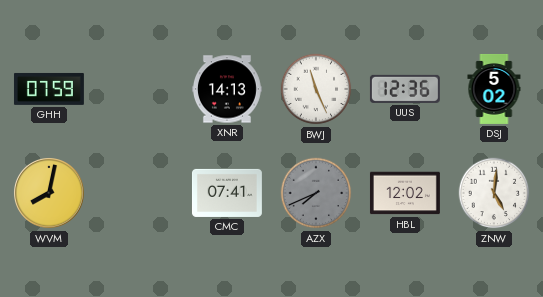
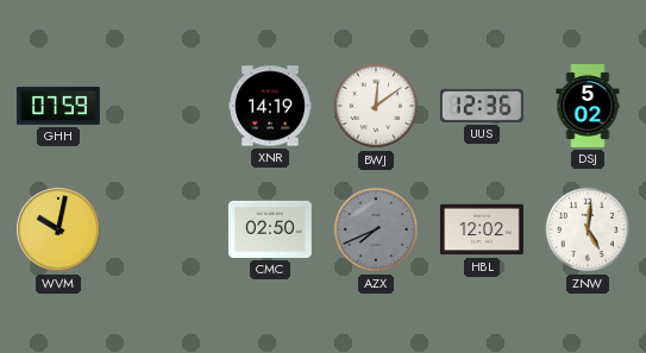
XNR: 14:13 -> 14:19
BWJ: 11:26 -> 12:09
WVM: 8:02 -> 10:02
CMC: 07:41 -> 02:50
